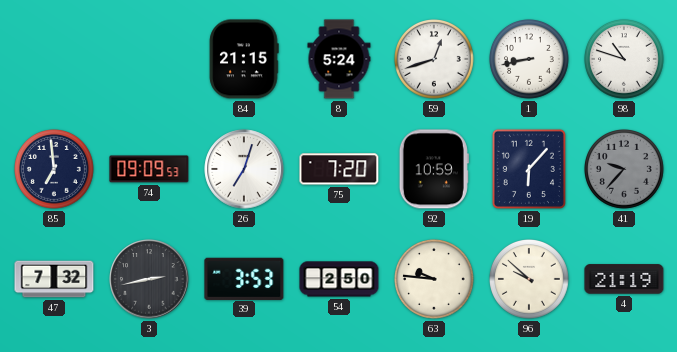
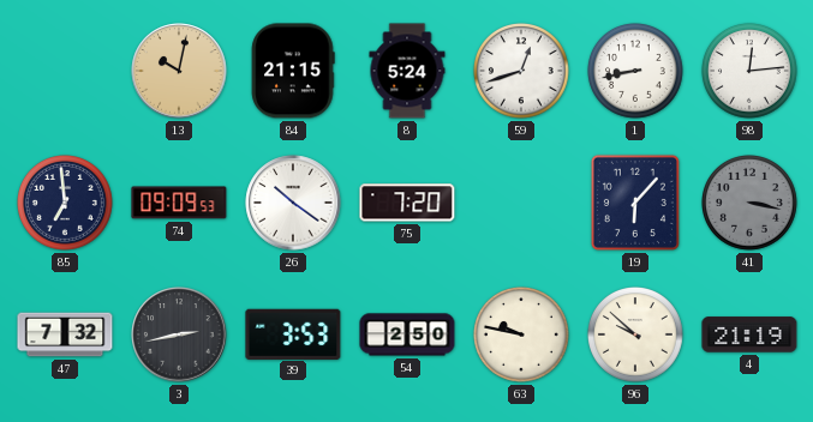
13: none -> 10:02
98: 10:48 -> 12:14
26: 7:03 -> 10:21
92: 10:59 -> none
41: 9:37 -> 3:17
63: 9:46 -> 9:47
